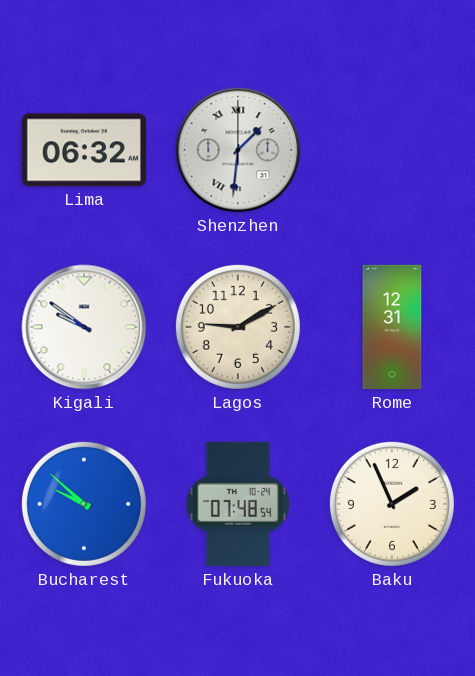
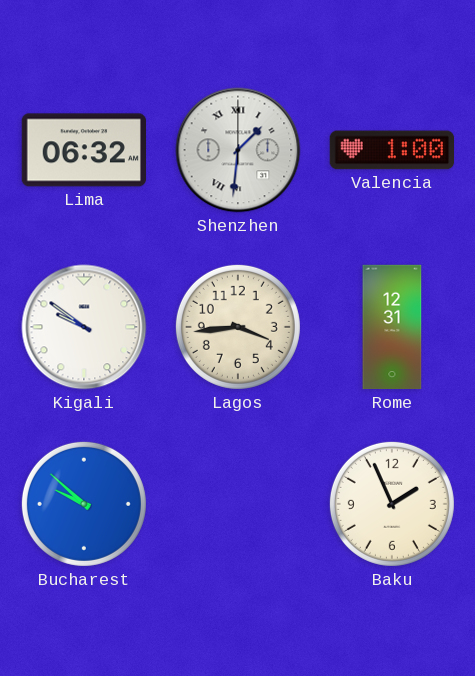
Valencia: none -> 1:00
Lagos: 9:10 -> 3:44
Fukuoka: 07:48 -> none
